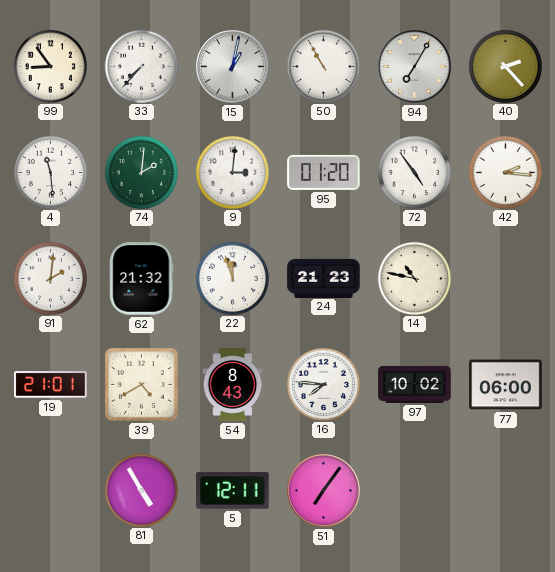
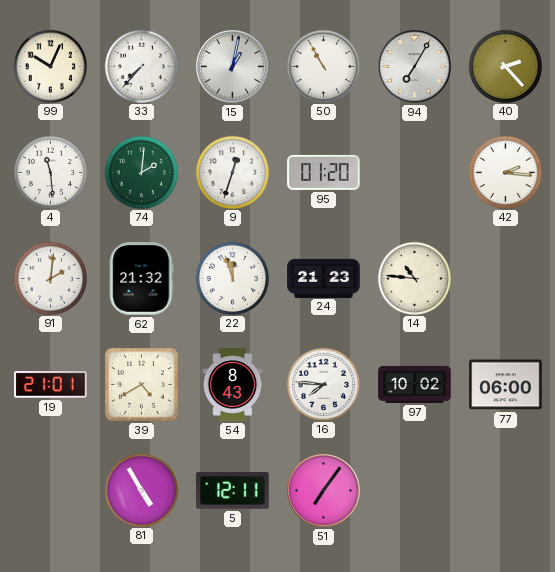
99: 8:54 -> 10:04
9: 3:01 -> 12:33
72: 4:54 -> none
14: 10:47 -> 10:46
